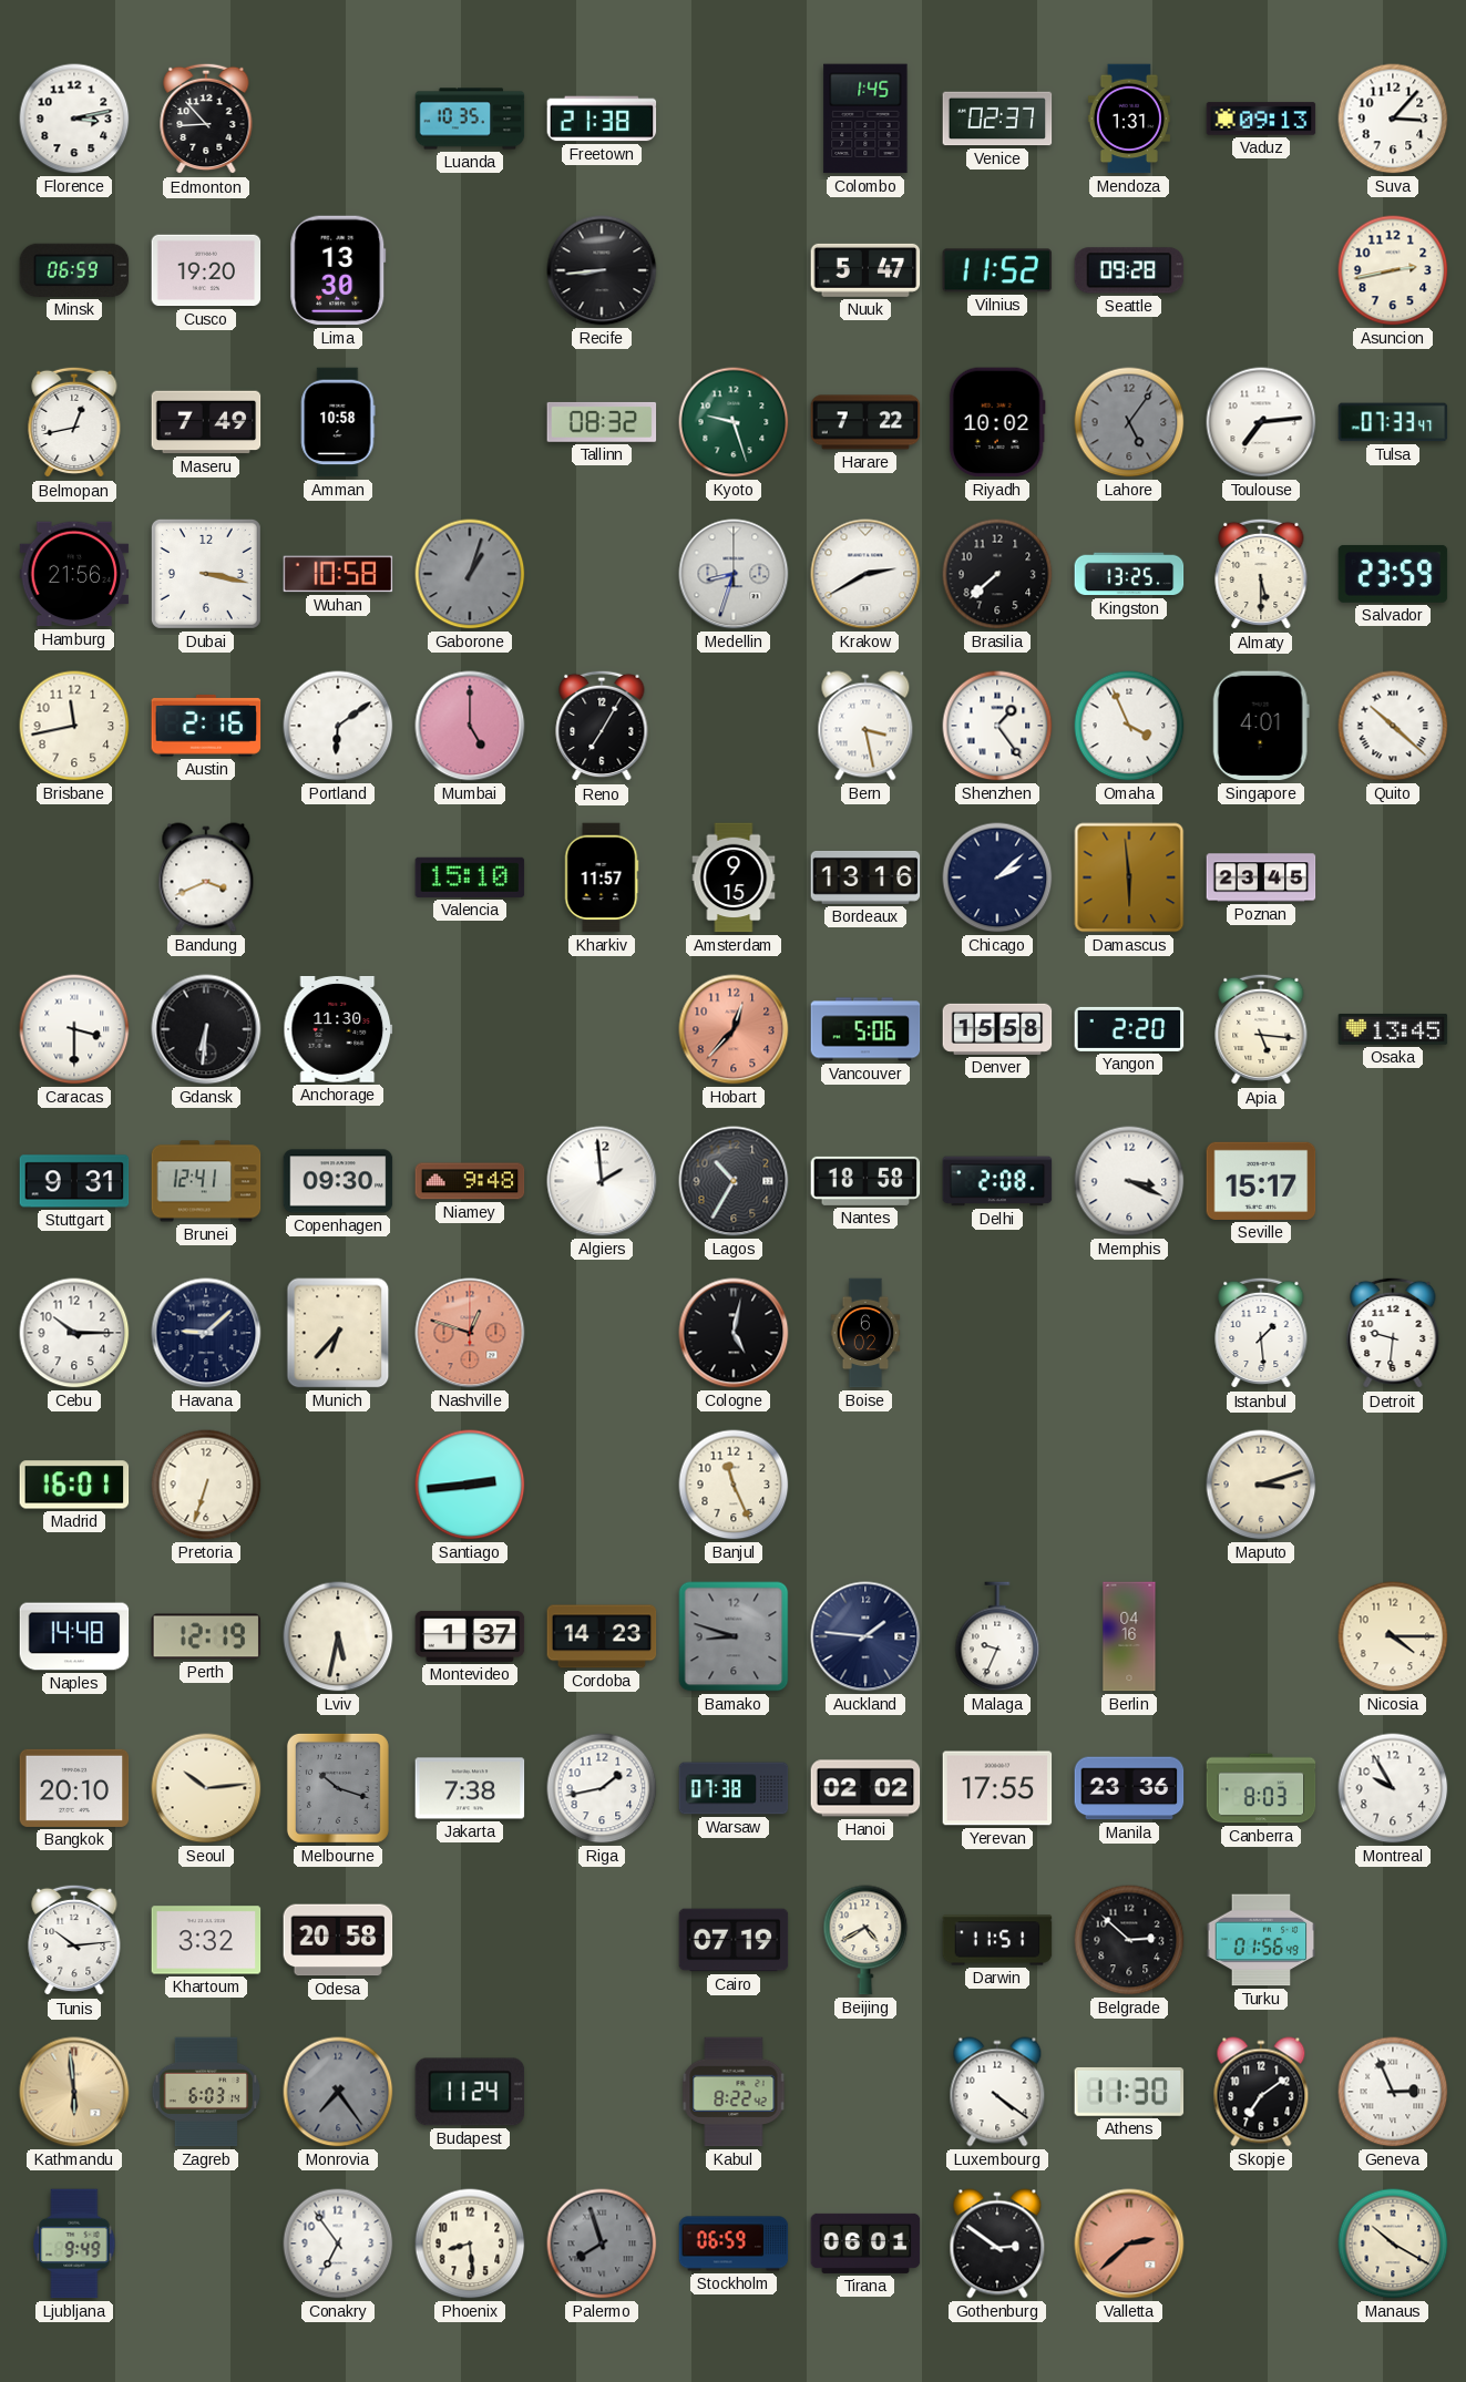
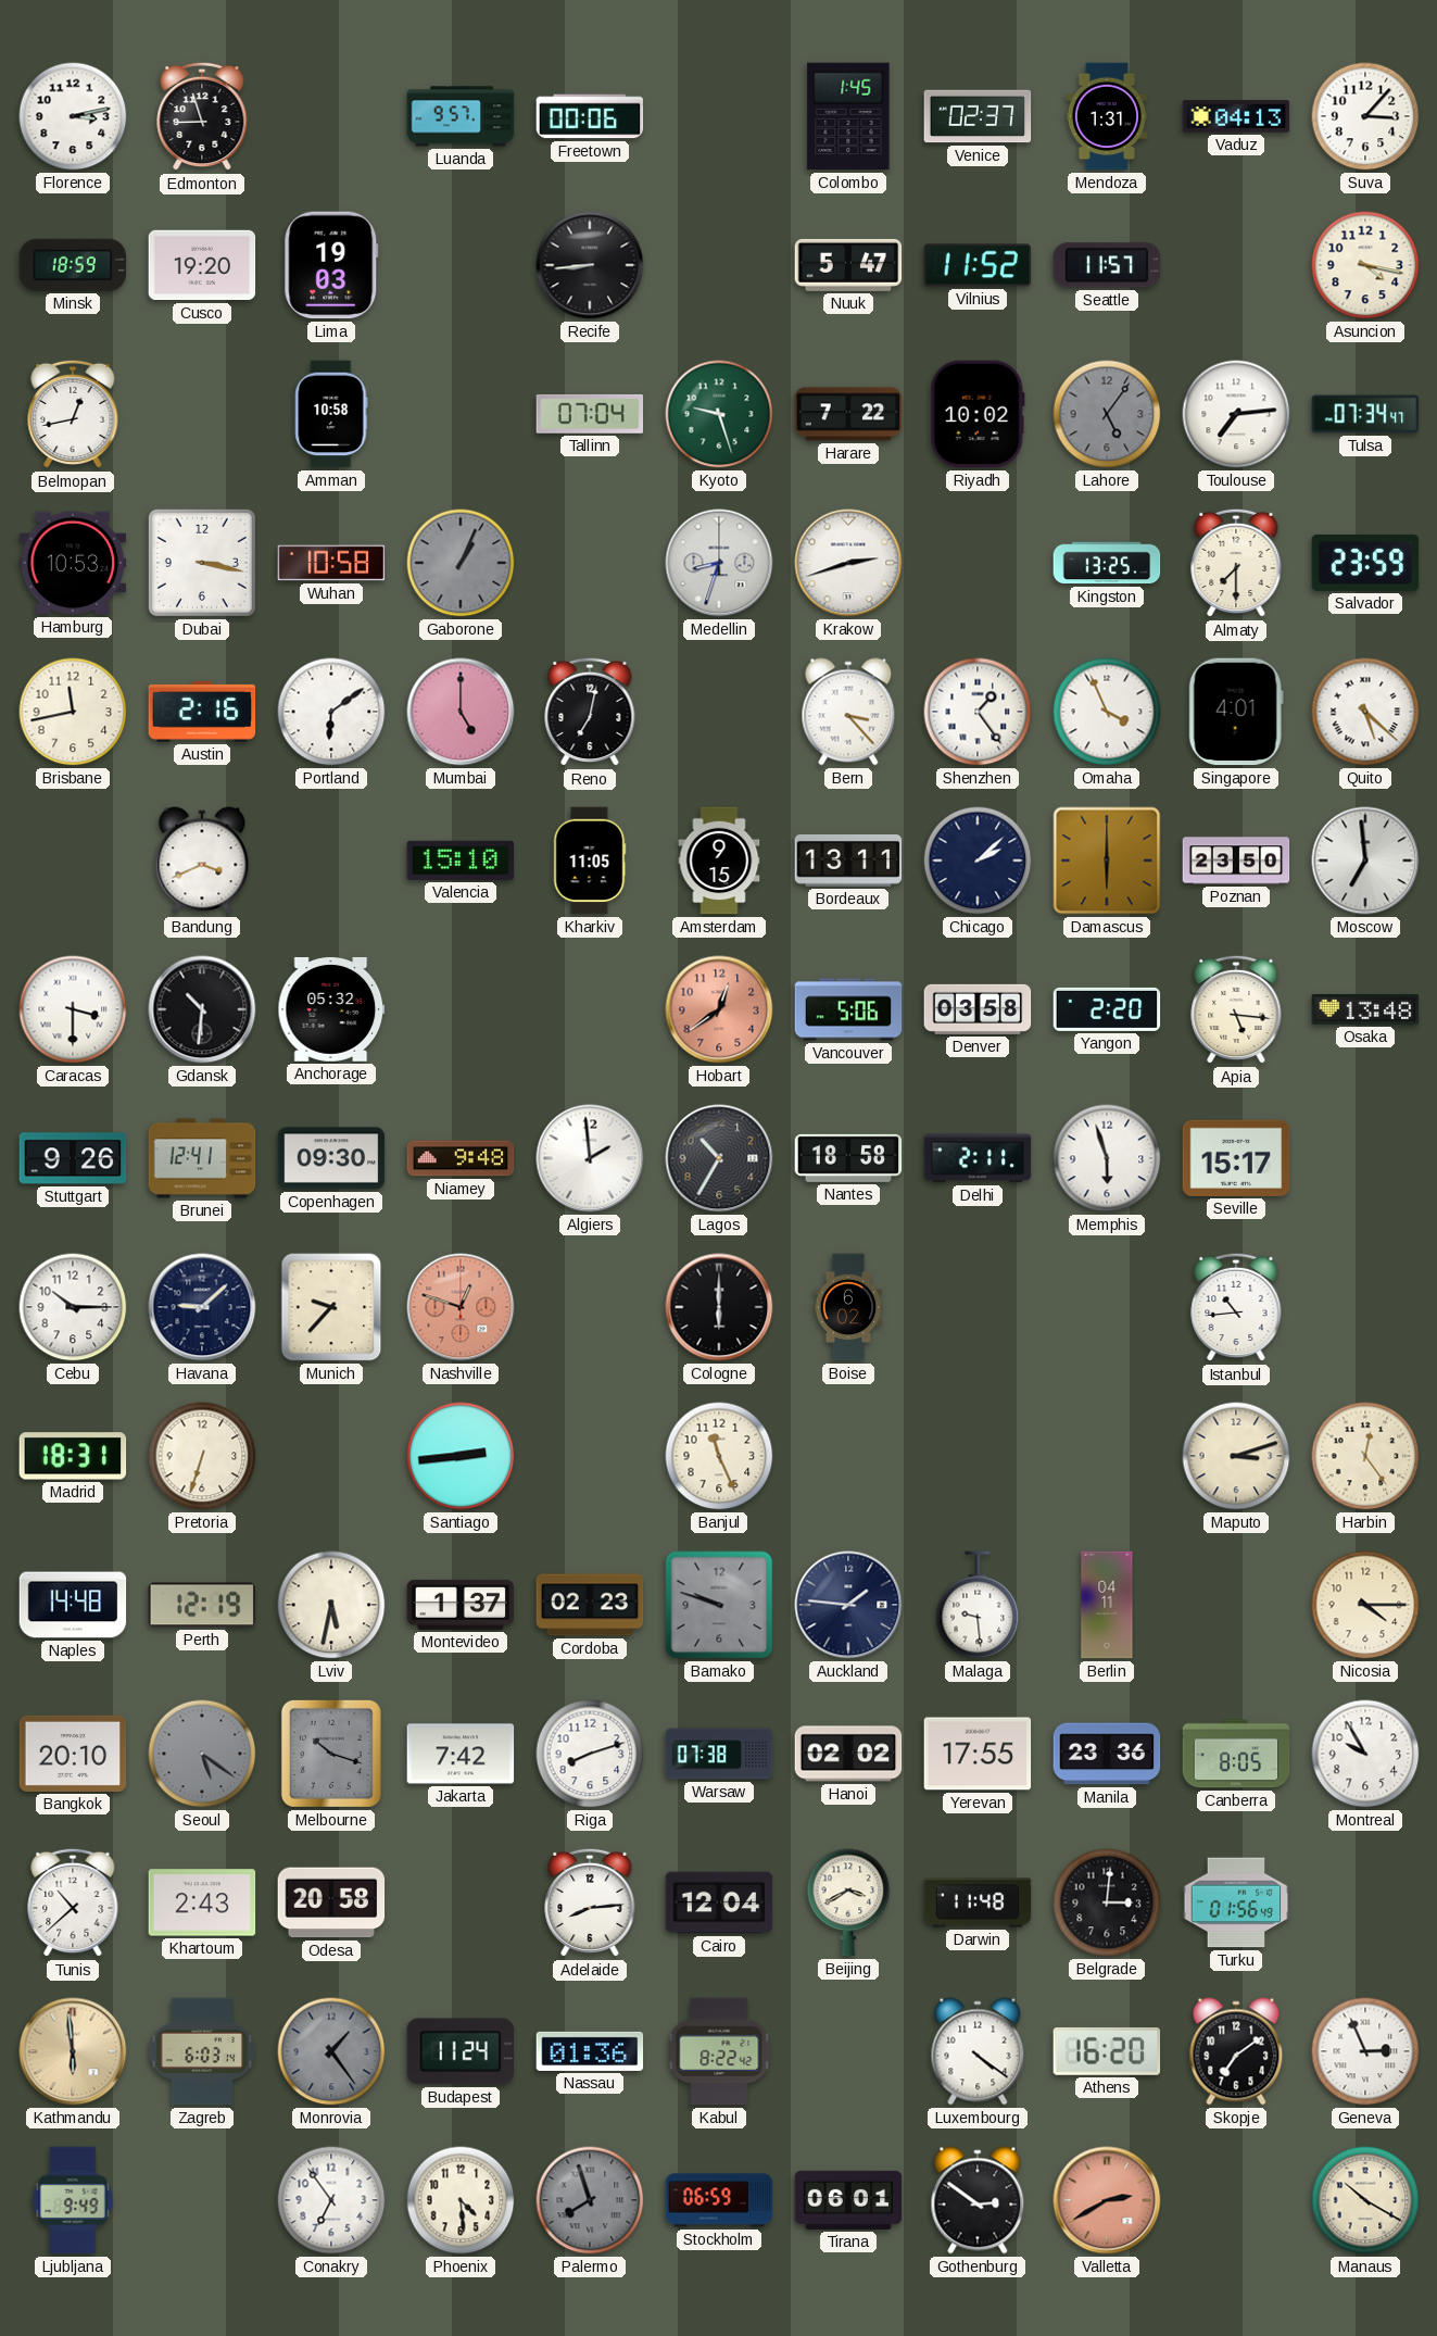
Edmonton: 8:53 -> 8:57
Luanda: 10:35 -> 9:57
Freetown: 21:38 -> 00:06
Vaduz: 09:13 -> 04:13
Minsk: 06:59 -> 18:59
Lima: 13:30 -> 19:03
Seattle: 09:28 -> 11:57
Asuncion: 2:43 -> 4:17
Maseru: 7:49 -> none
Tallinn: 08:32 -> 07:04
Tulsa: 07:33 -> 07:34
Hamburg: 21:56 -> 10:53
Gaborone: 1:03 -> 1:04
Krakow: 2:40 -> 2:42
Brasilia: 7:38 -> none
Almaty: 5:30 -> 7:30
Reno: 7:05 -> 7:02
Bern: 3:28 -> 3:23
Quito: 10:22 -> 5:22
Kharkiv: 11:57 -> 11:05
Bordeaux: 13:16 -> 13:11
Damascus: 5:59 -> 6:00
Poznan: 23:45 -> 23:50
Moscow: none -> 6:59
Gdansk: 6:31 -> 10:31
Anchorage: 11:30 -> 05:32
Hobart: 12:37 -> 12:39
Denver: 15:58 -> 03:58
Osaka: 13:45 -> 13:48
Stuttgart: 9:31 -> 9:26
Delhi: 2:08 -> 2:11
Memphis: 3:19 -> 5:57
Munich: 6:37 -> 9:37
Cologne: 5:02 -> 6:00
Istanbul: 1:29 -> 10:44
Detroit: 9:31 -> none
Madrid: 16:01 -> 18:31
Harbin: none -> 12:24
Cordoba: 14:23 -> 02:23
Bamako: 8:48 -> 9:48
Malaga: 9:34 -> 9:29
Berlin: 04:16 -> 04:11
Seoul: 10:14 -> 5:21
Seoul dial: cream -> grey
Jakarta: 7:38 -> 7:42
Riga: 1:43 -> 8:12
Canberra: 8:03 -> 8:05
Tunis: 10:14 -> 10:38
Khartoum: 3:32 -> 2:43
Adelaide: none -> 8:14
Cairo: 07:19 -> 12:04
Beijing: 4:40 -> 3:40
Darwin: 11:51 -> 11:48
Belgrade: 2:52 -> 3:01
Monrovia: 7:24 -> 1:24
Nassau: none -> 01:36
Athens: 11:30 -> 16:20
Phoenix: 8:29 -> 4:29
Valletta: 2:38 -> 2:40
